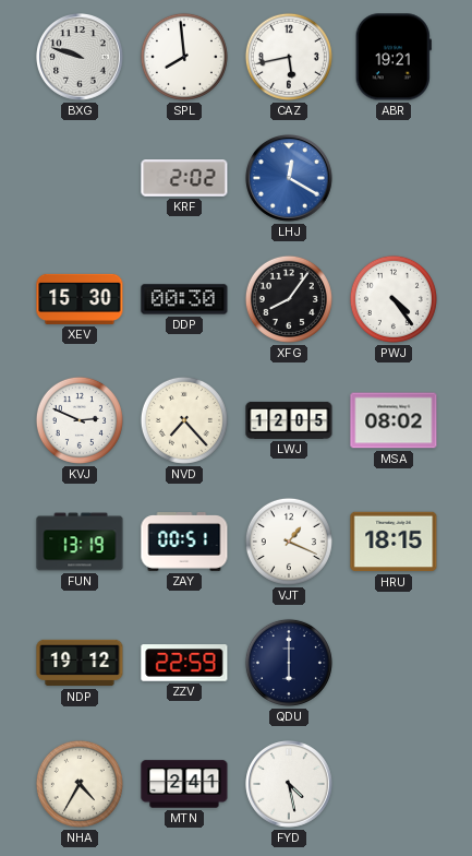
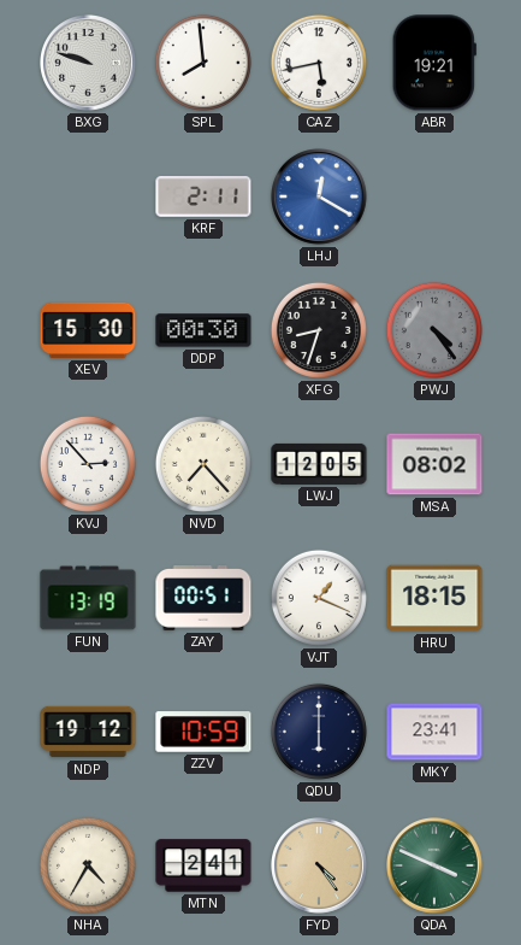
KRF: 2:02 -> 2:11
XFG: 8:06 -> 8:33
PWJ dial: white -> grey
KVJ: 2:49 -> 2:53
ZZV: 22:59 -> 10:59
MKY: none -> 23:41
FYD: 4:28 -> 4:24
FYD dial: white -> champagne
QDA: none -> 3:49
